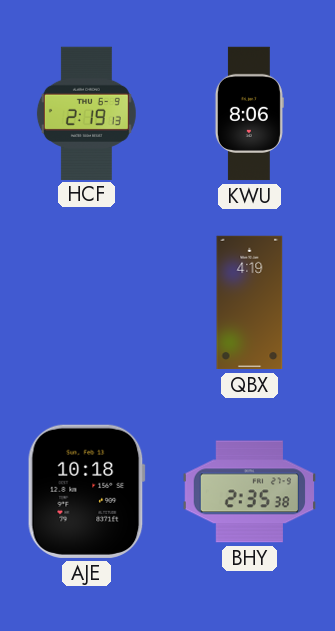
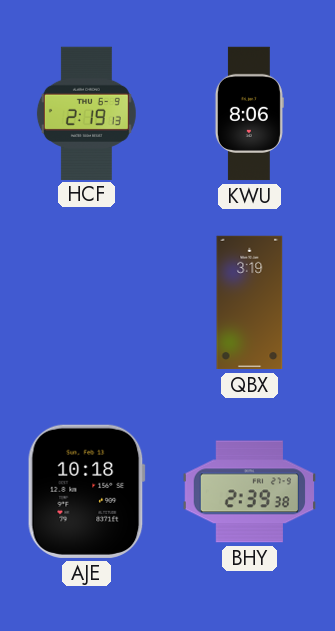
QBX: 4:19 -> 3:19
BHY: 2:35 -> 2:39
